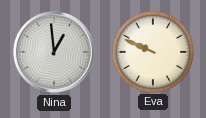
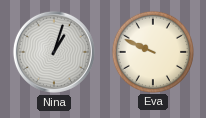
Nina: 12:59 -> 1:03
